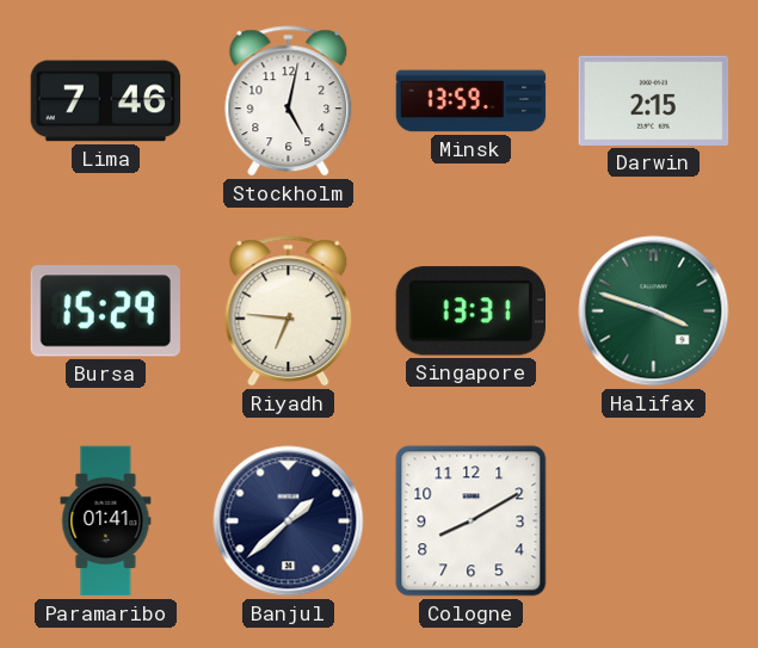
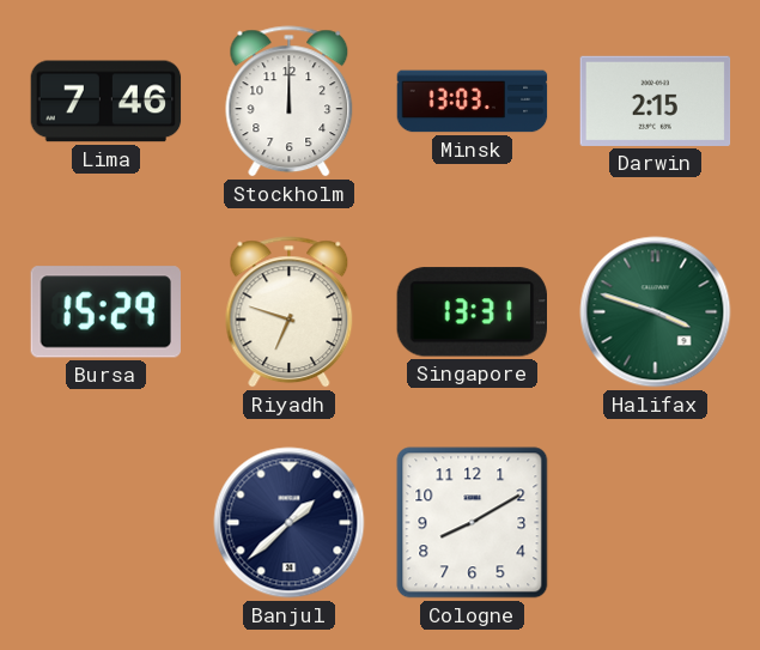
Stockholm: 5:02 -> 12:00
Minsk: 13:59 -> 13:03
Riyadh: 6:46 -> 6:48
Paramaribo: 01:41 -> none
